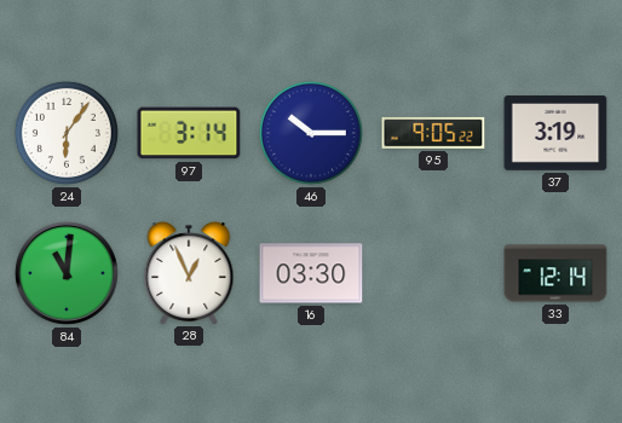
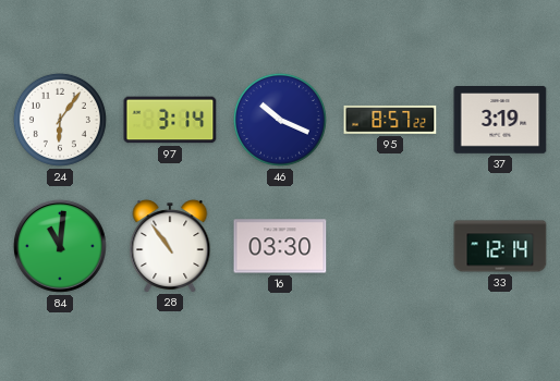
46: 10:15 -> 10:19
95: 9:05 -> 8:57
28: 12:56 -> 10:54
